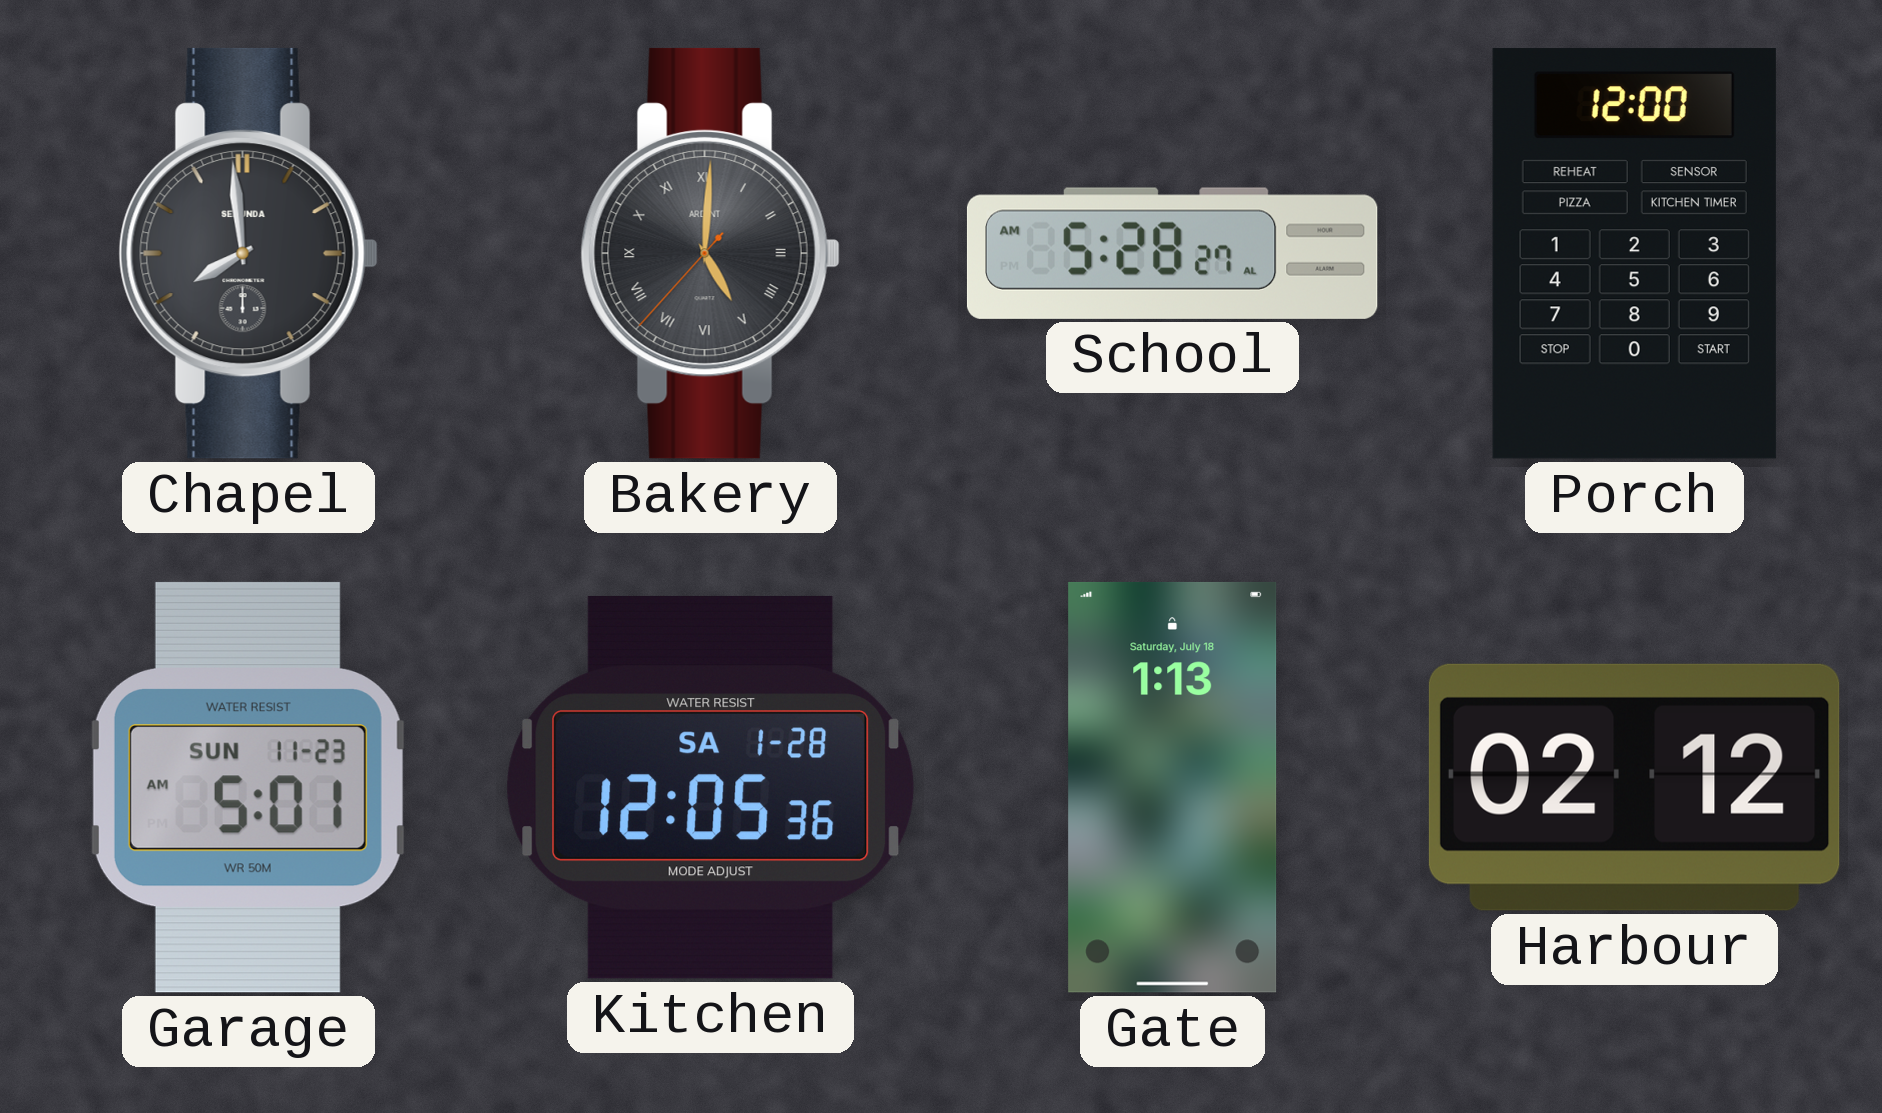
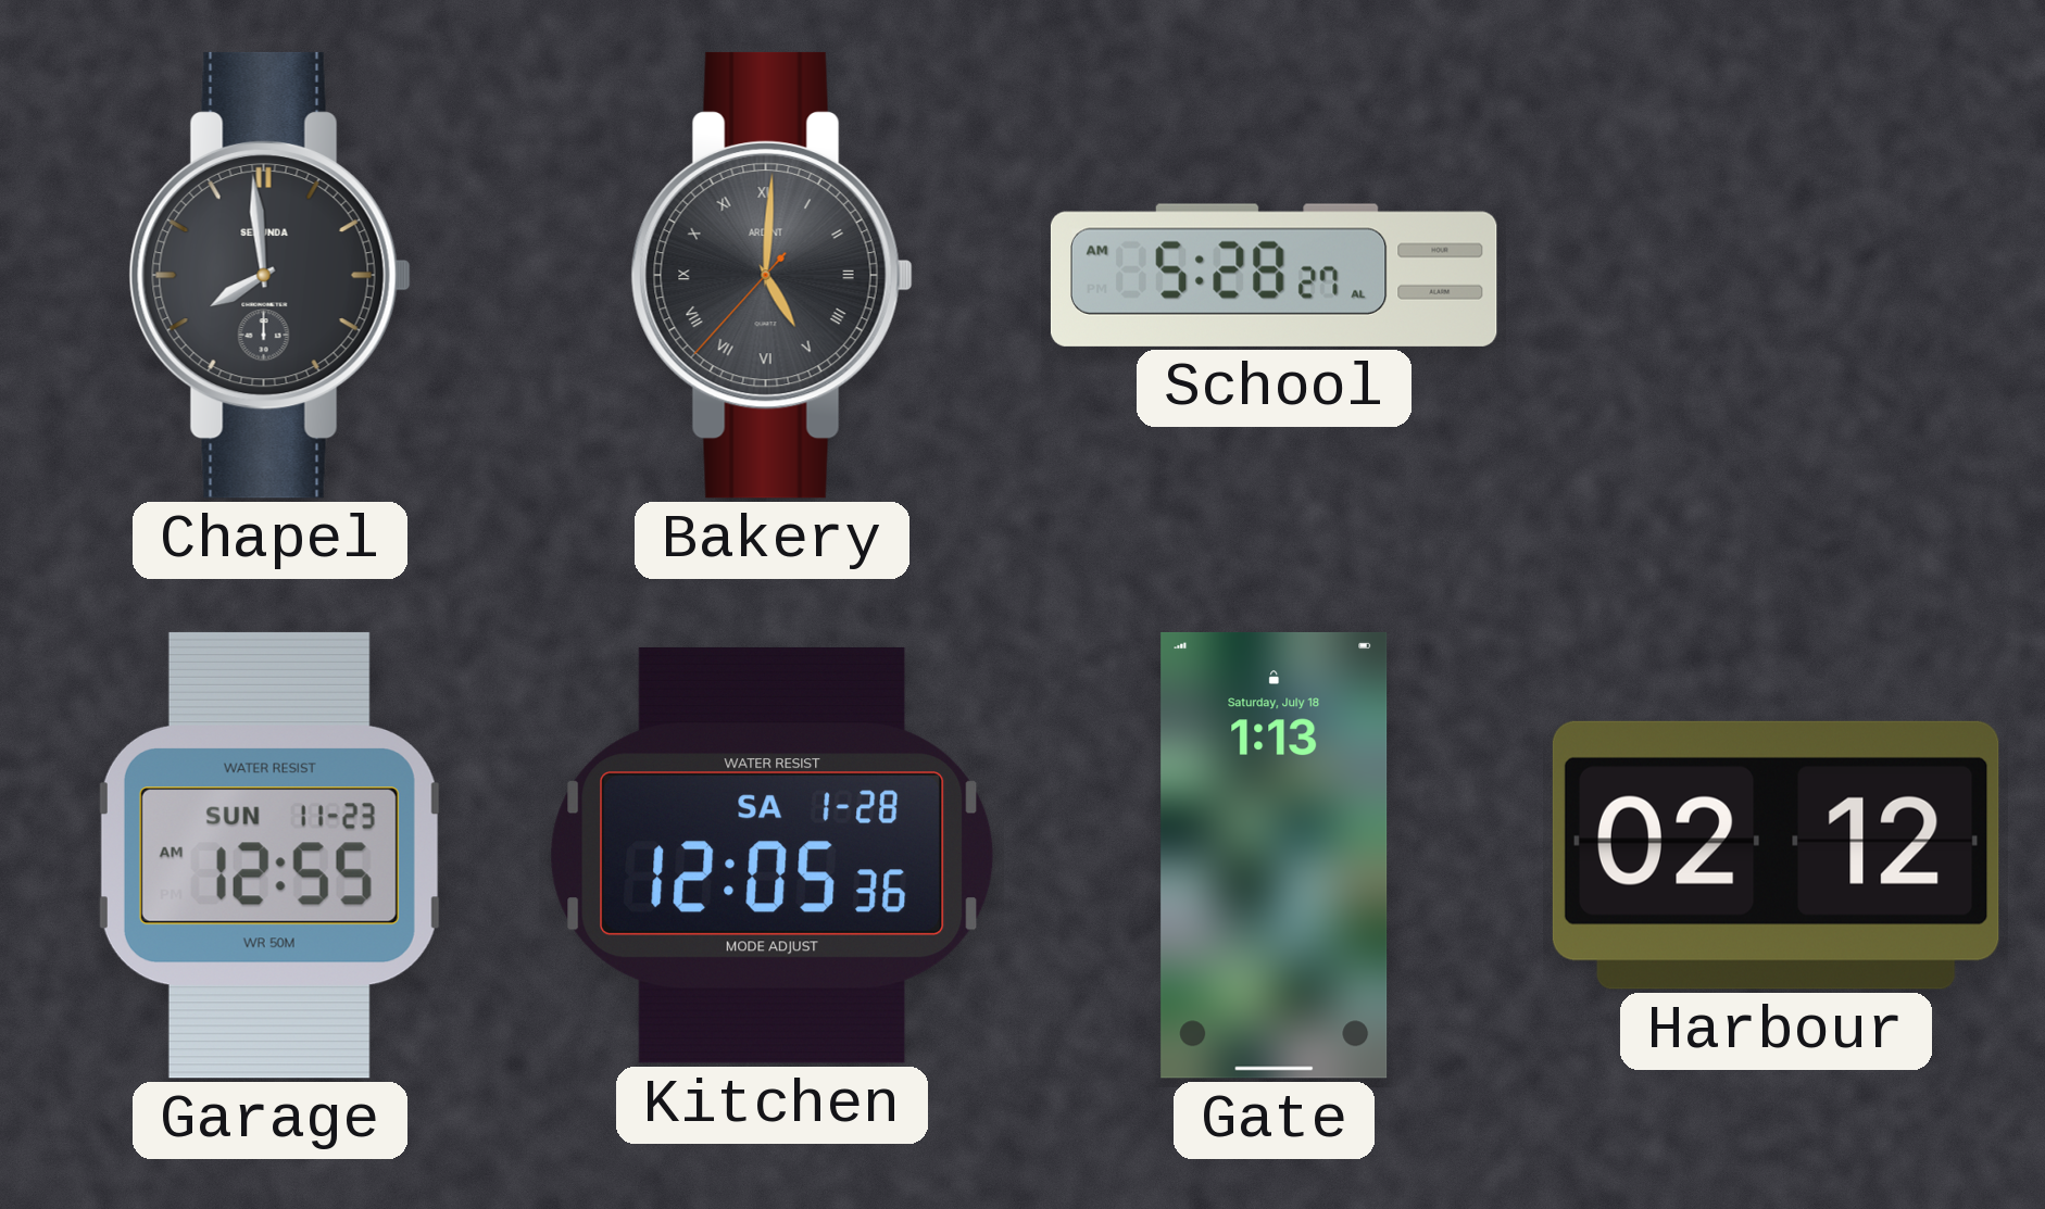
Porch: 12:00 -> none
Garage: 5:01 -> 12:55
